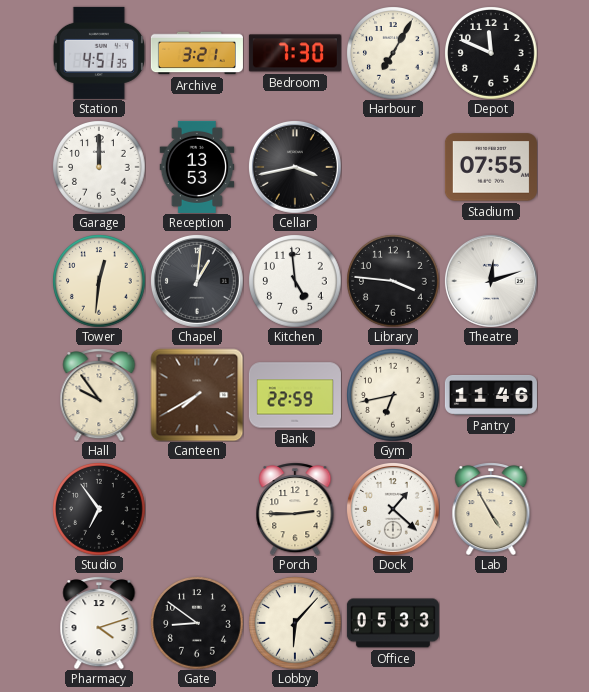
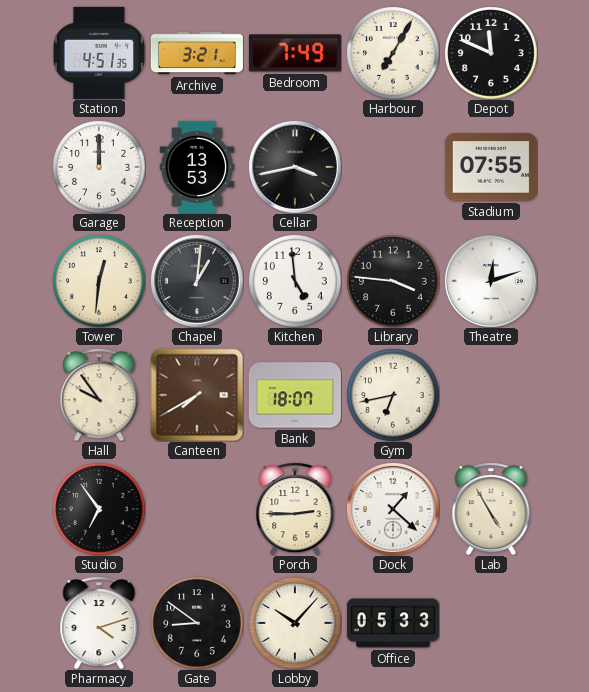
Bedroom: 7:30 -> 7:49
Bank: 22:59 -> 18:07
Pantry: 11:46 -> none
Lobby: 6:07 -> 10:07
